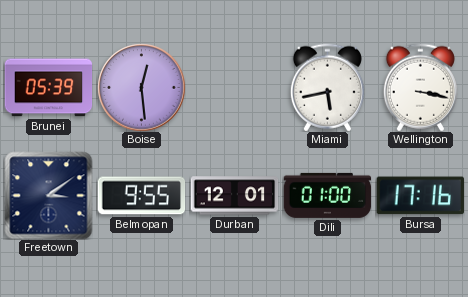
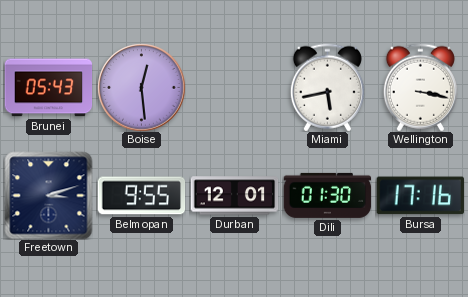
Brunei: 05:39 -> 05:43
Freetown: 3:09 -> 3:12
Dili: 01:00 -> 01:30
